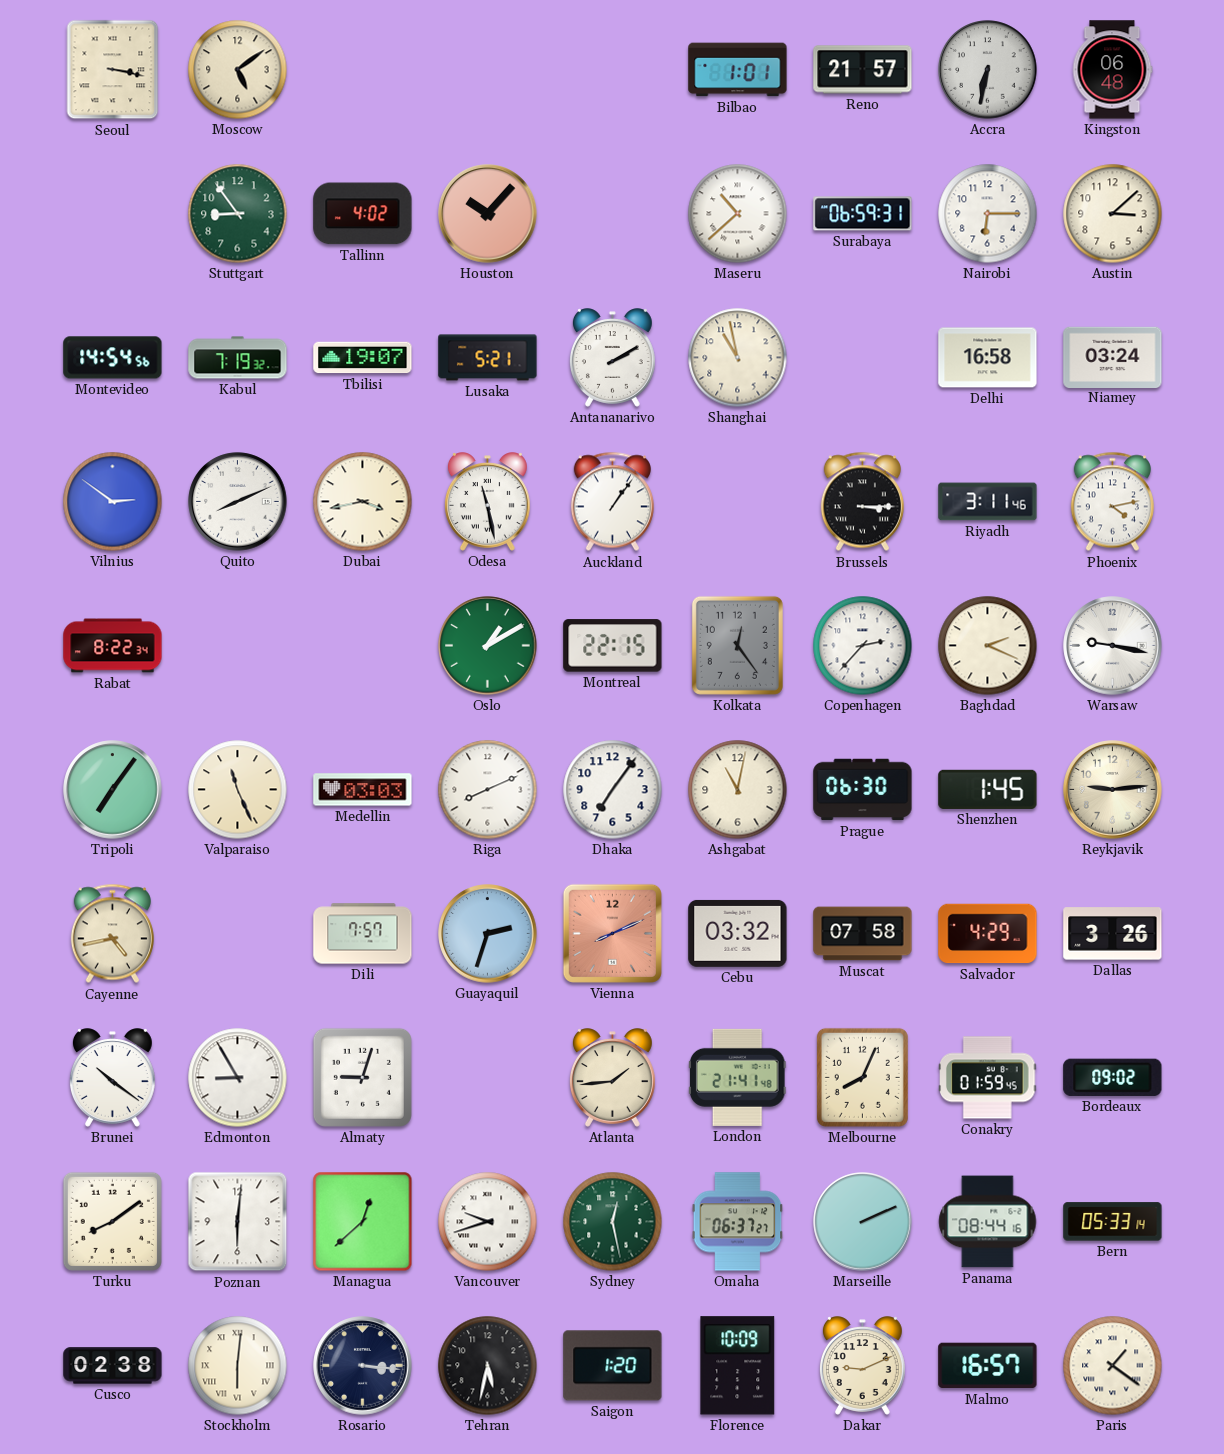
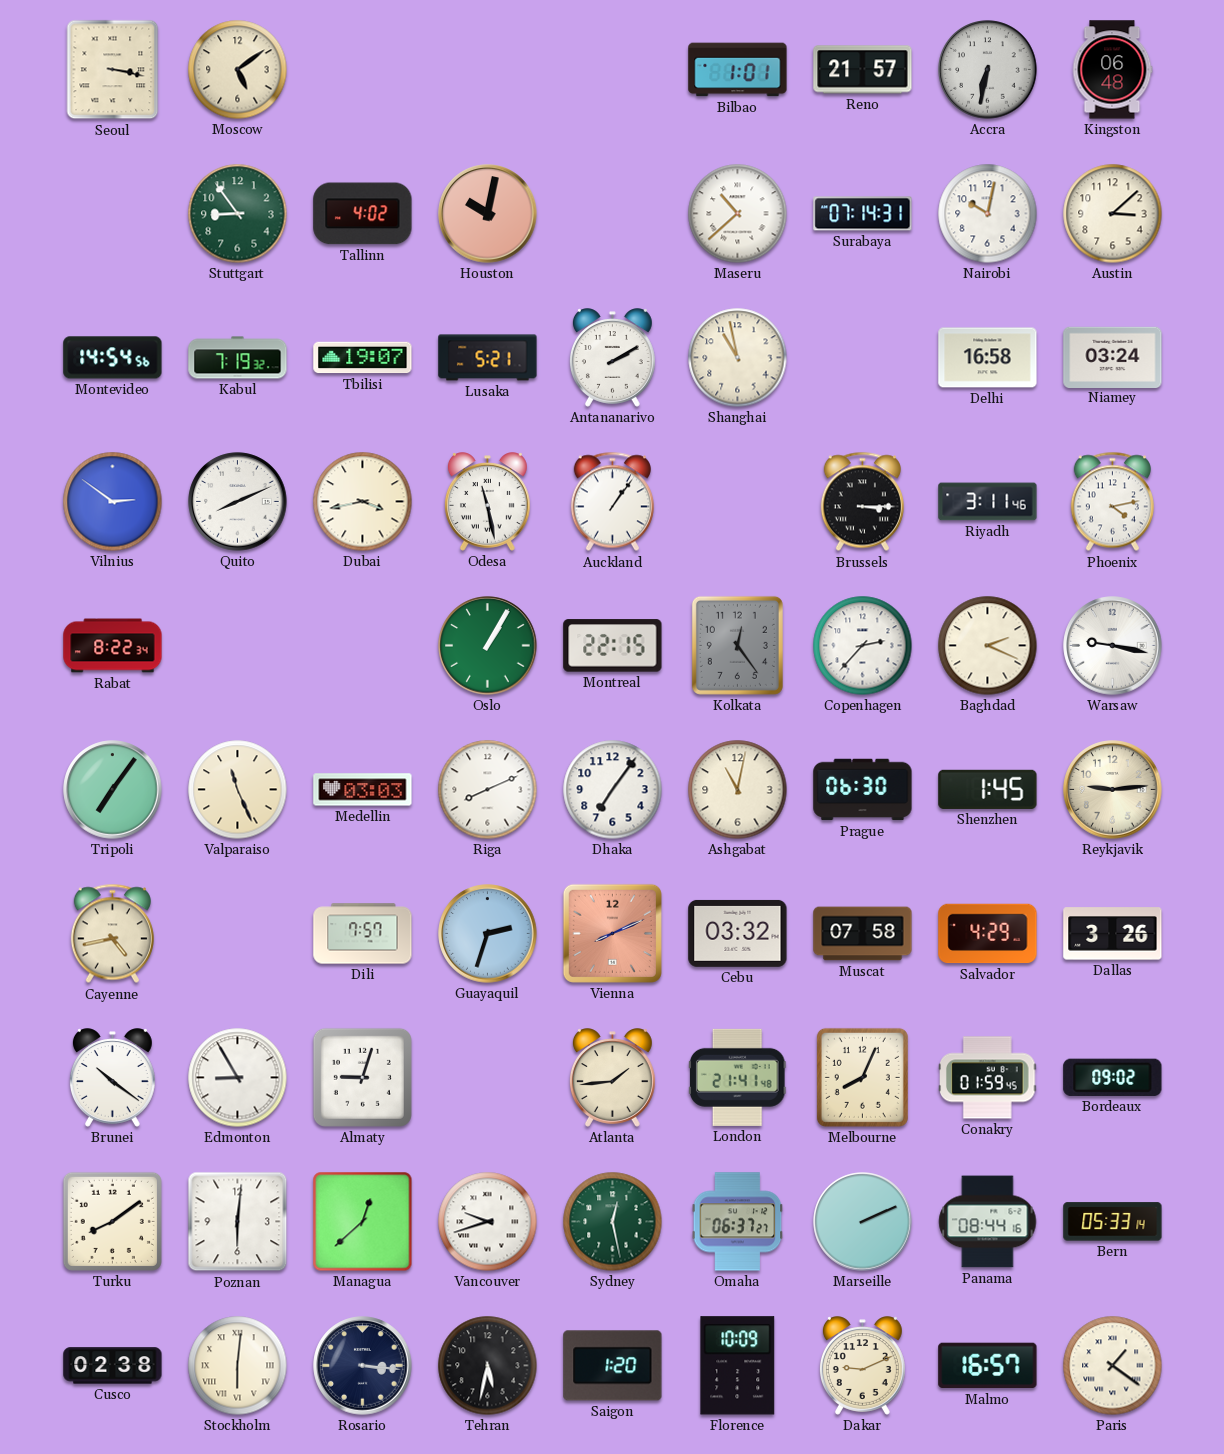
Houston: 10:07 -> 10:02
Surabaya: 06:59 -> 07:14
Nairobi: 6:15 -> 10:02
Oslo: 1:10 -> 1:05
